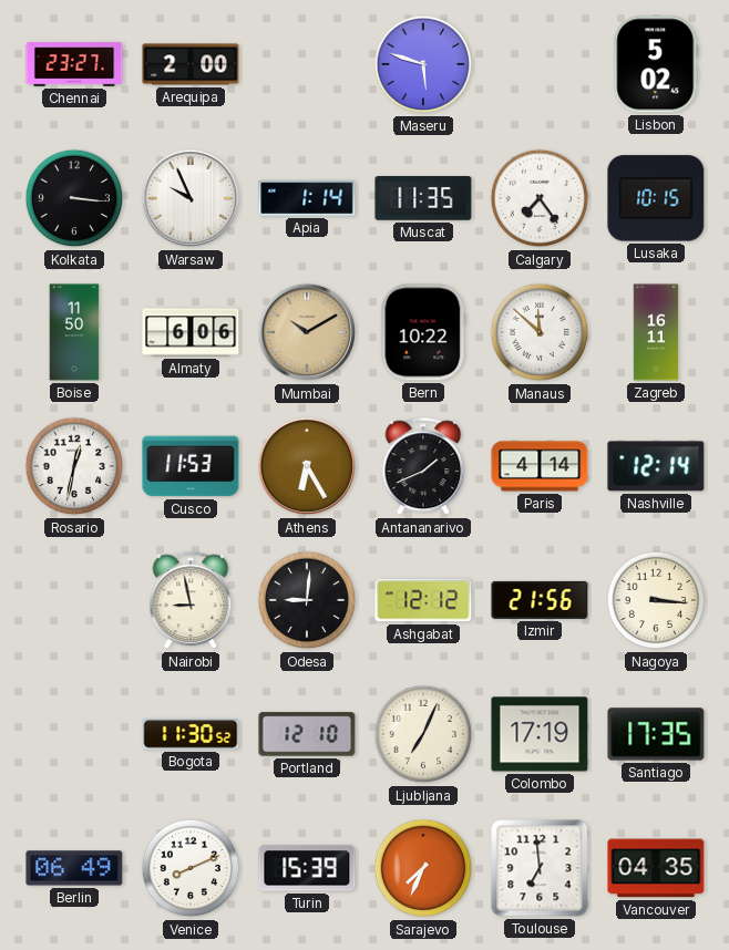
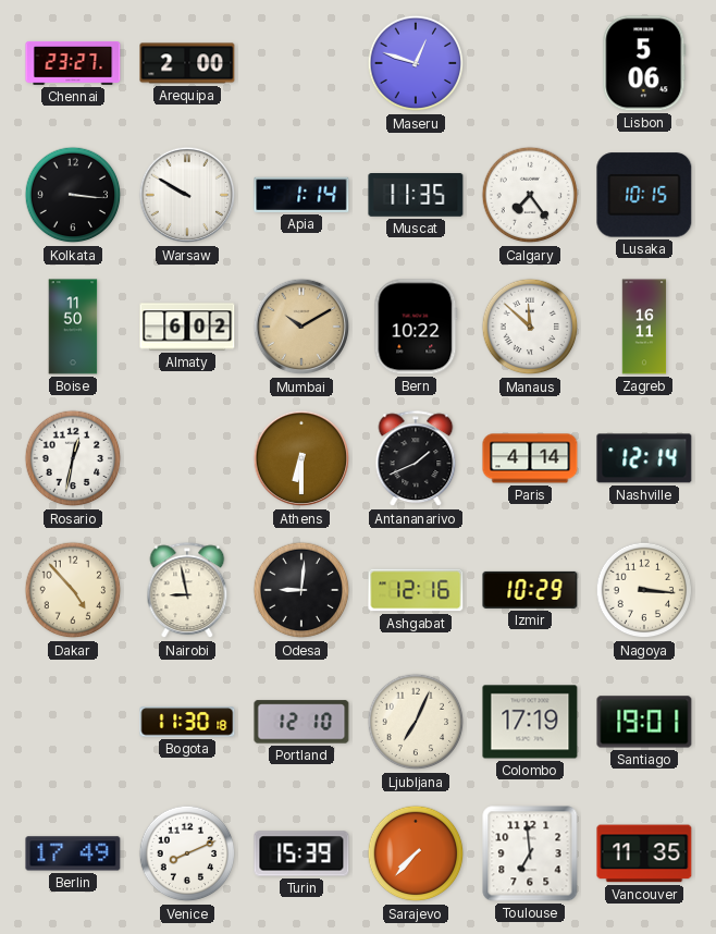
Maseru: 5:48 -> 12:48
Lisbon: 5:02 -> 5:06
Warsaw: 9:56 -> 9:50
Almaty: 6:06 -> 6:02
Cusco: 11:53 -> none
Athens: 6:25 -> 6:30
Dakar: none -> 4:53
Ashgabat: 12:12 -> 12:16
Izmir: 21:56 -> 10:29
Bogota: 11:30:52 -> 11:30:18
Santiago: 17:35 -> 19:01
Berlin: 06:49 -> 17:49
Sarajevo: 7:34 -> 7:37
Vancouver: 04:35 -> 11:35
